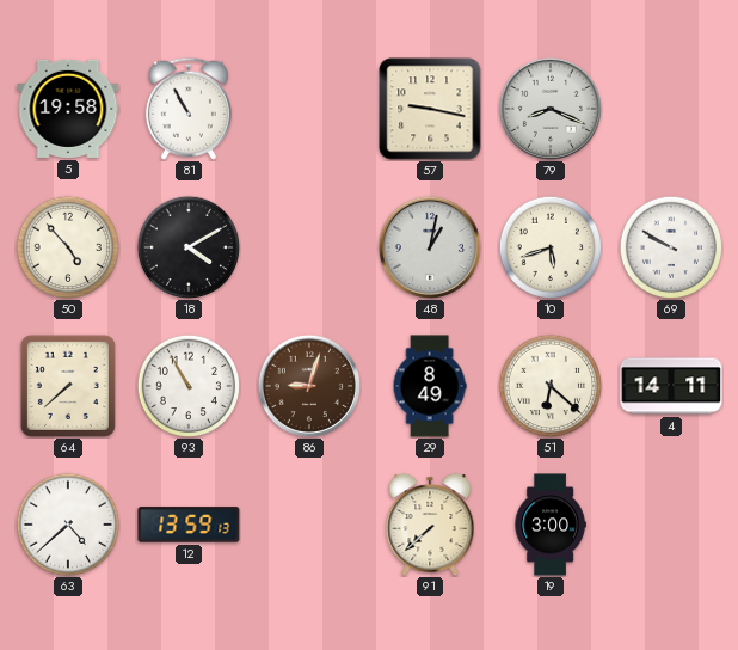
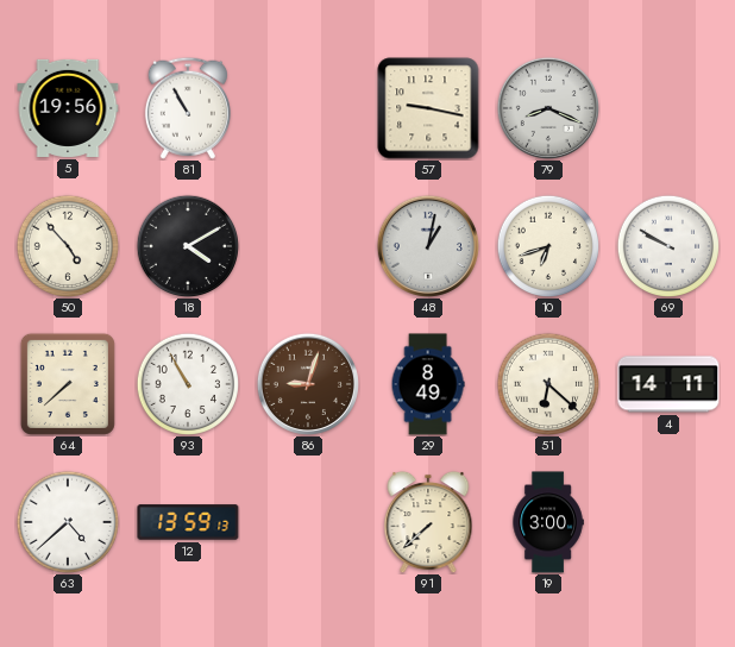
5: 19:58 -> 19:56
10: 5:42 -> 6:42
